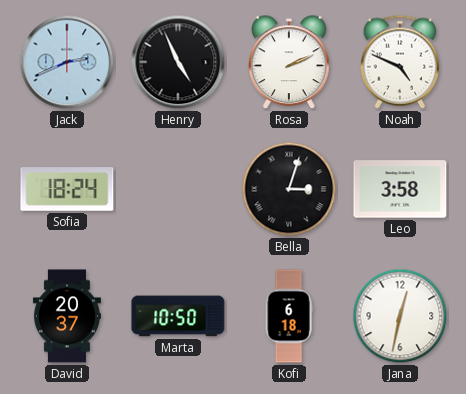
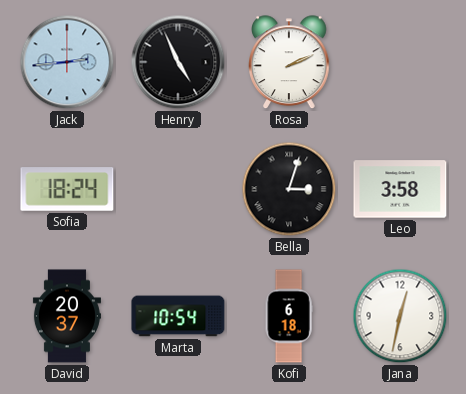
Jack: 2:41 -> 2:44
Noah: 4:49 -> none
Marta: 10:50 -> 10:54
